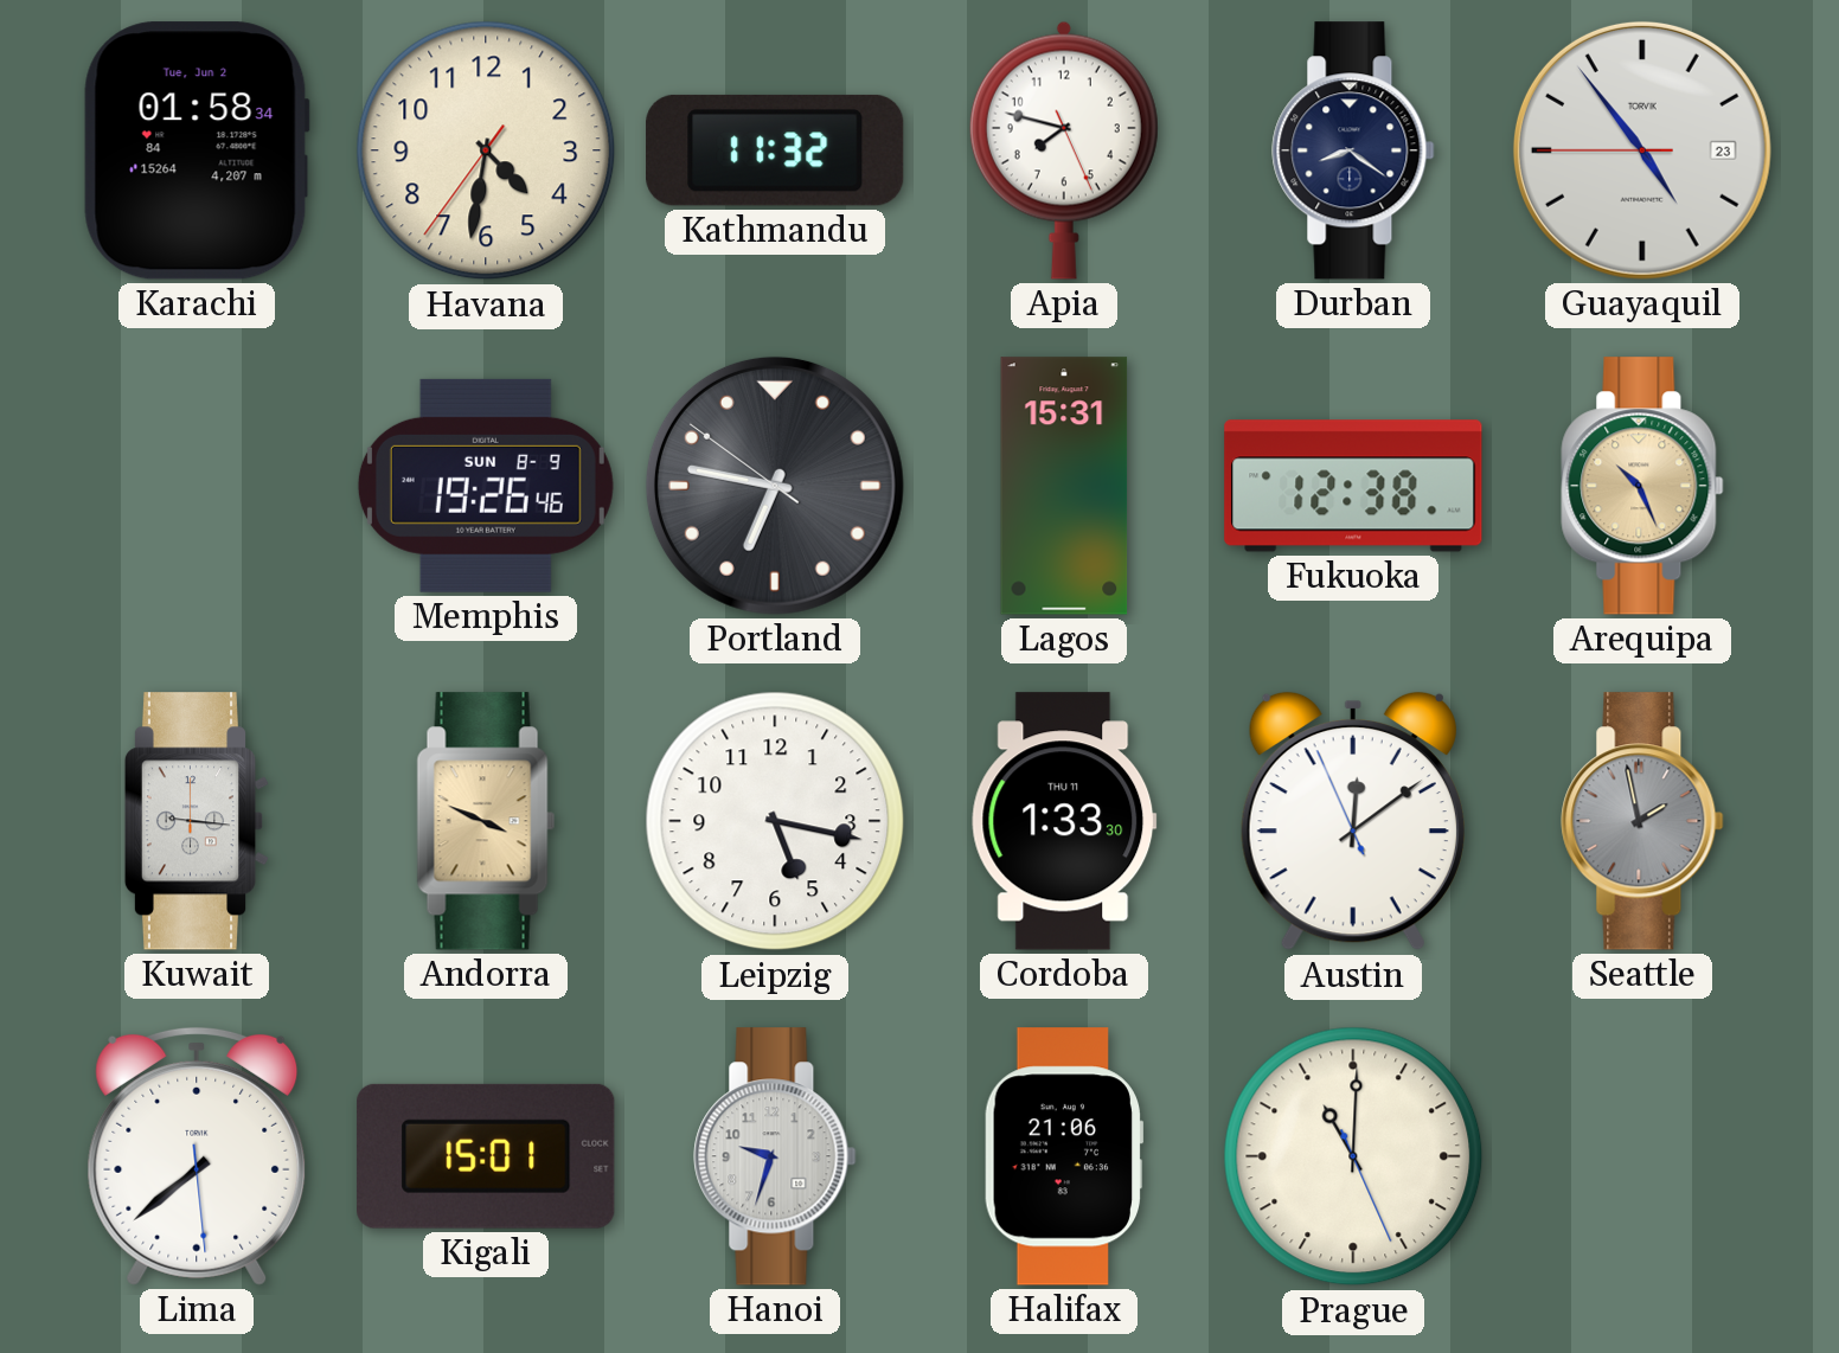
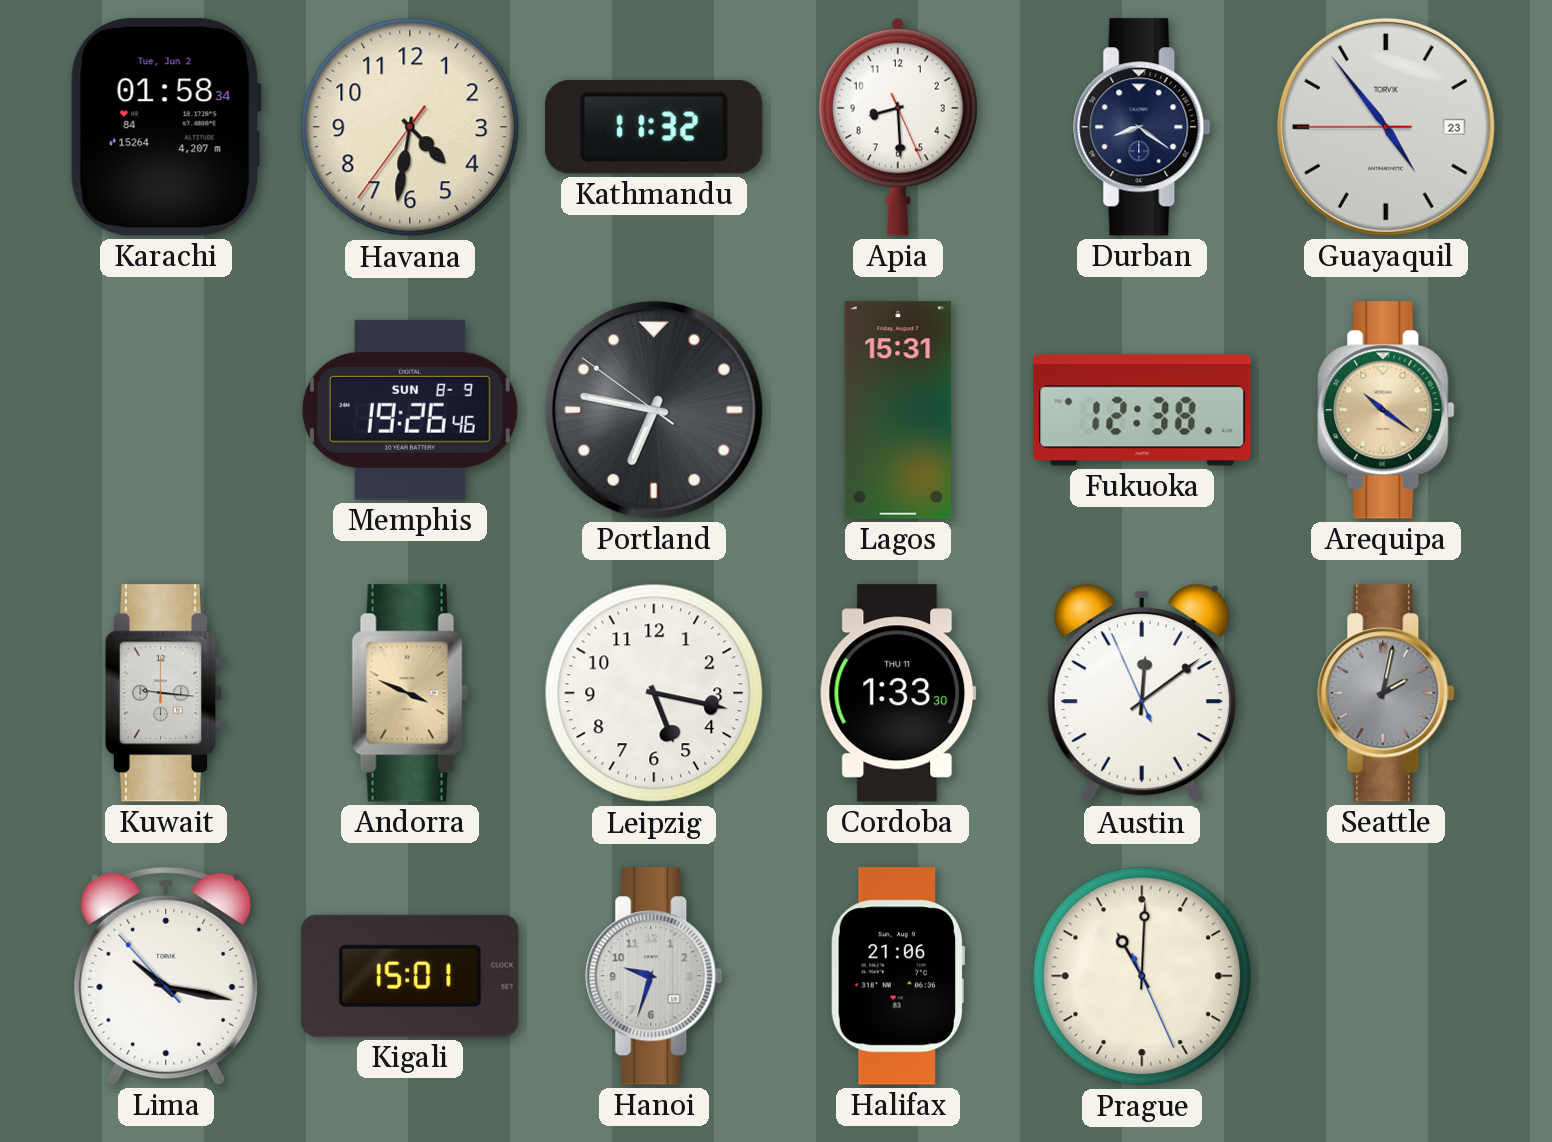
Apia: 7:47 -> 8:29
Arequipa: 10:26 -> 10:21
Seattle: 1:58 -> 2:02
Lima: 7:38 -> 10:16
